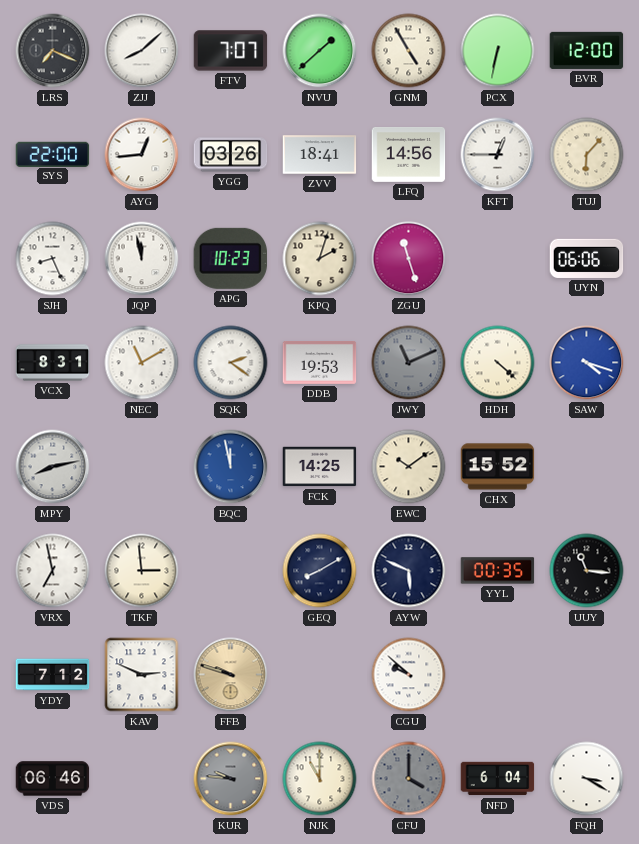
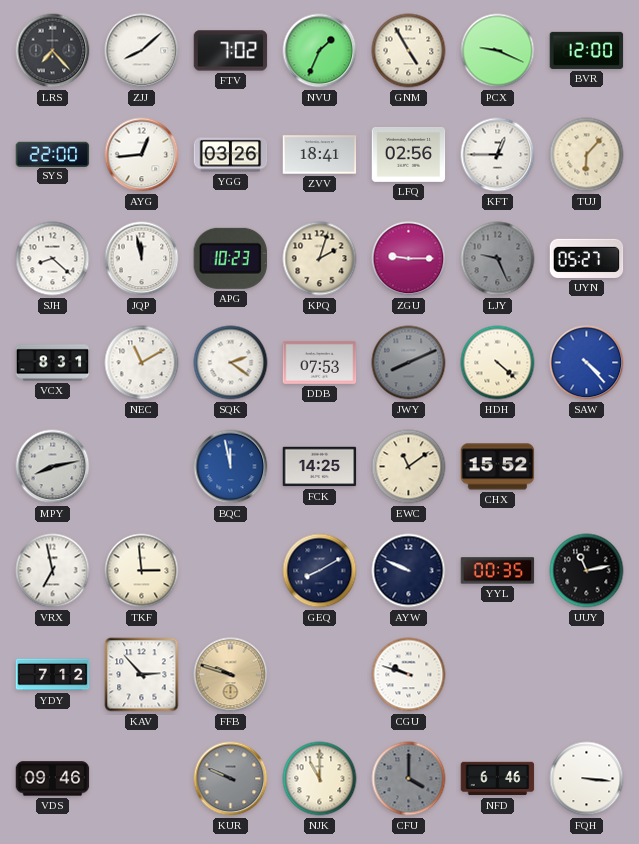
LRS: 7:19 -> 7:23
FTV: 7:07 -> 7:02
NVU: 1:38 -> 1:34
PCX: 6:32 -> 9:19
LFQ: 14:56 -> 02:56
SJH: 8:26 -> 8:22
ZGU: 11:27 -> 9:15
LJY: none -> 9:26
UYN: 06:06 -> 05:27
DDB: 19:53 -> 07:53
JWY: 11:11 -> 8:11
SAW: 4:18 -> 4:23
EWC: 10:09 -> 11:09
AYW: 5:49 -> 9:49
UUY: 11:16 -> 11:13
KAV: 2:49 -> 2:53
CGU: 9:52 -> 9:48
VDS: 06:46 -> 09:46
KUR: 9:46 -> 9:49
NFD: 6:04 -> 6:46
FQH: 3:20 -> 3:16
